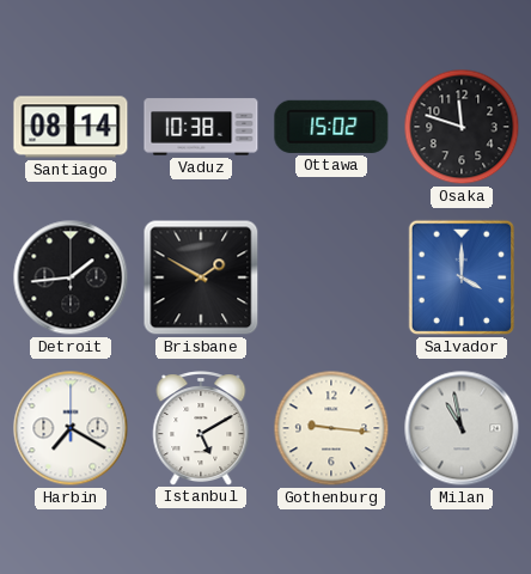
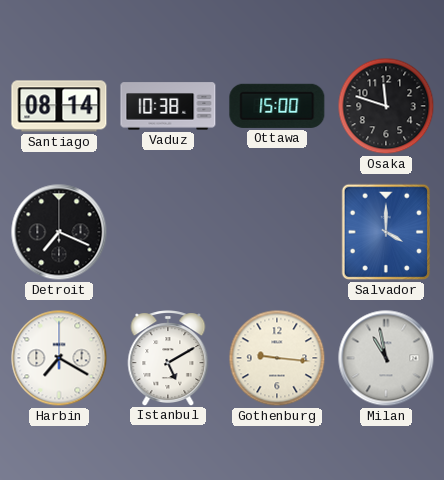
Ottawa: 15:02 -> 15:00
Detroit: 1:44 -> 7:19
Brisbane: 1:50 -> none
